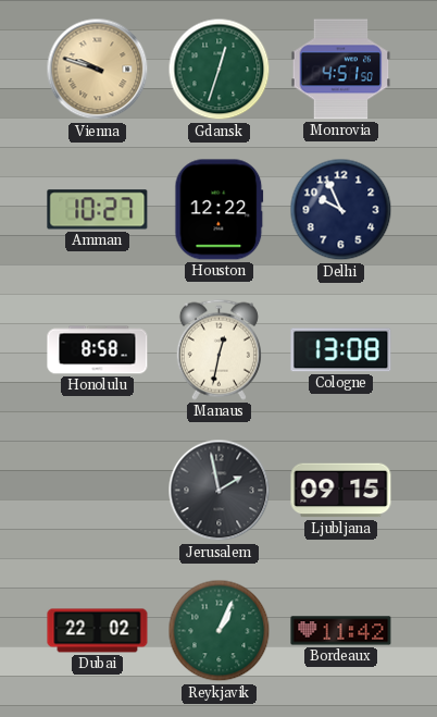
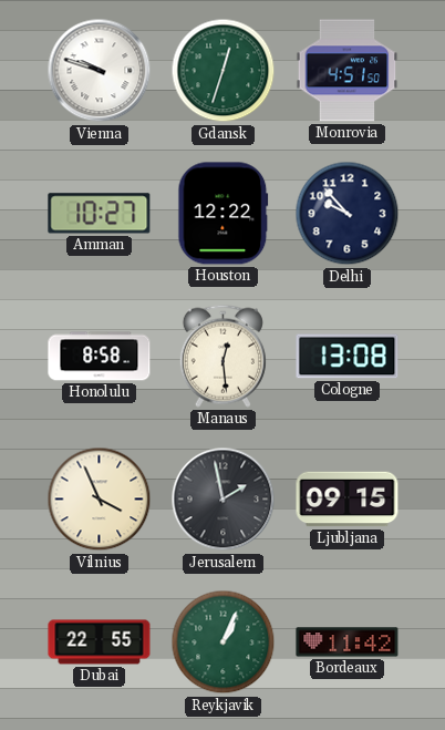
Vienna dial: champagne -> white
Delhi: 9:56 -> 9:53
Manaus: 12:32 -> 12:29
Vilnius: none -> 3:56
Dubai: 22:02 -> 22:55
